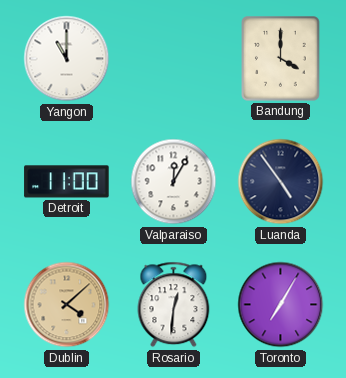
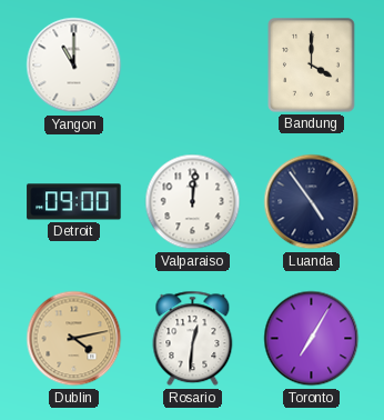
Detroit: 11:00 -> 09:00
Valparaiso: 12:05 -> 12:01
Dublin: 4:08 -> 4:13
